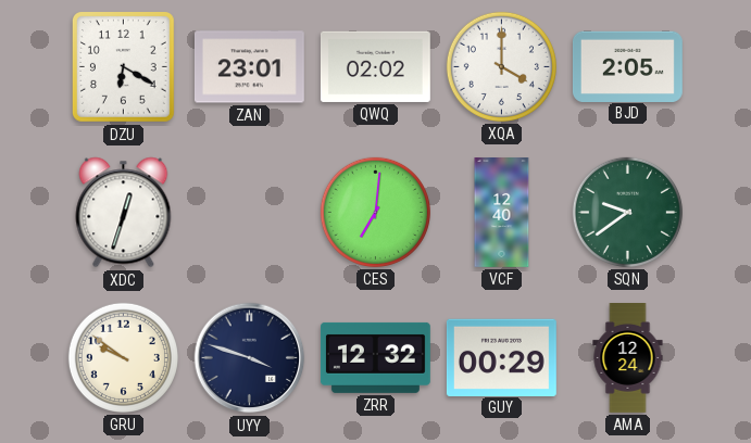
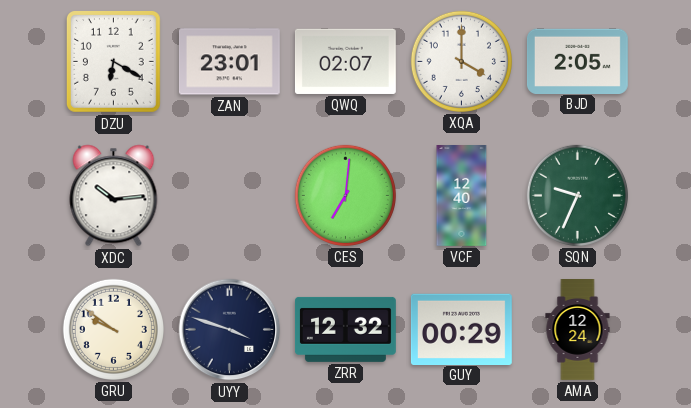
QWQ: 02:02 -> 02:07
XDC: 12:33 -> 10:14
SQN: 9:39 -> 9:34
